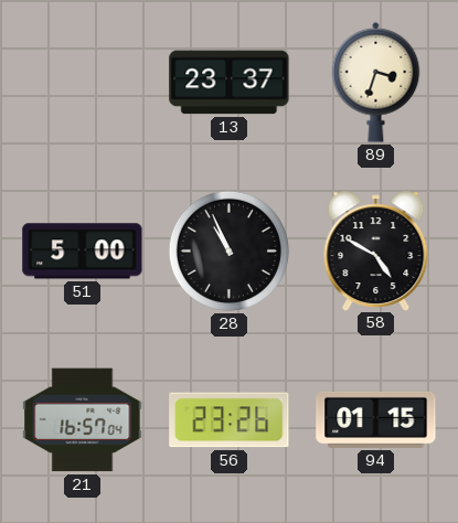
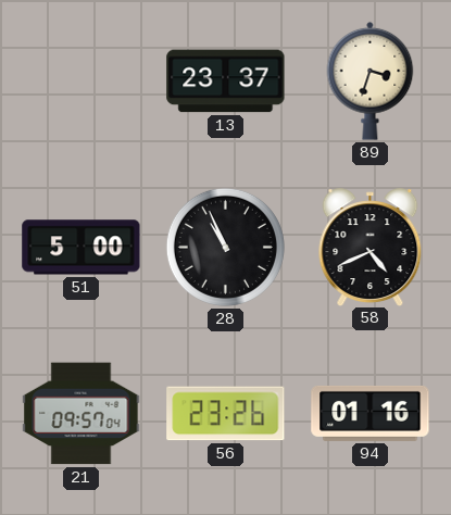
58: 4:50 -> 4:41
21: 16:57 -> 09:57
94: 01:15 -> 01:16
